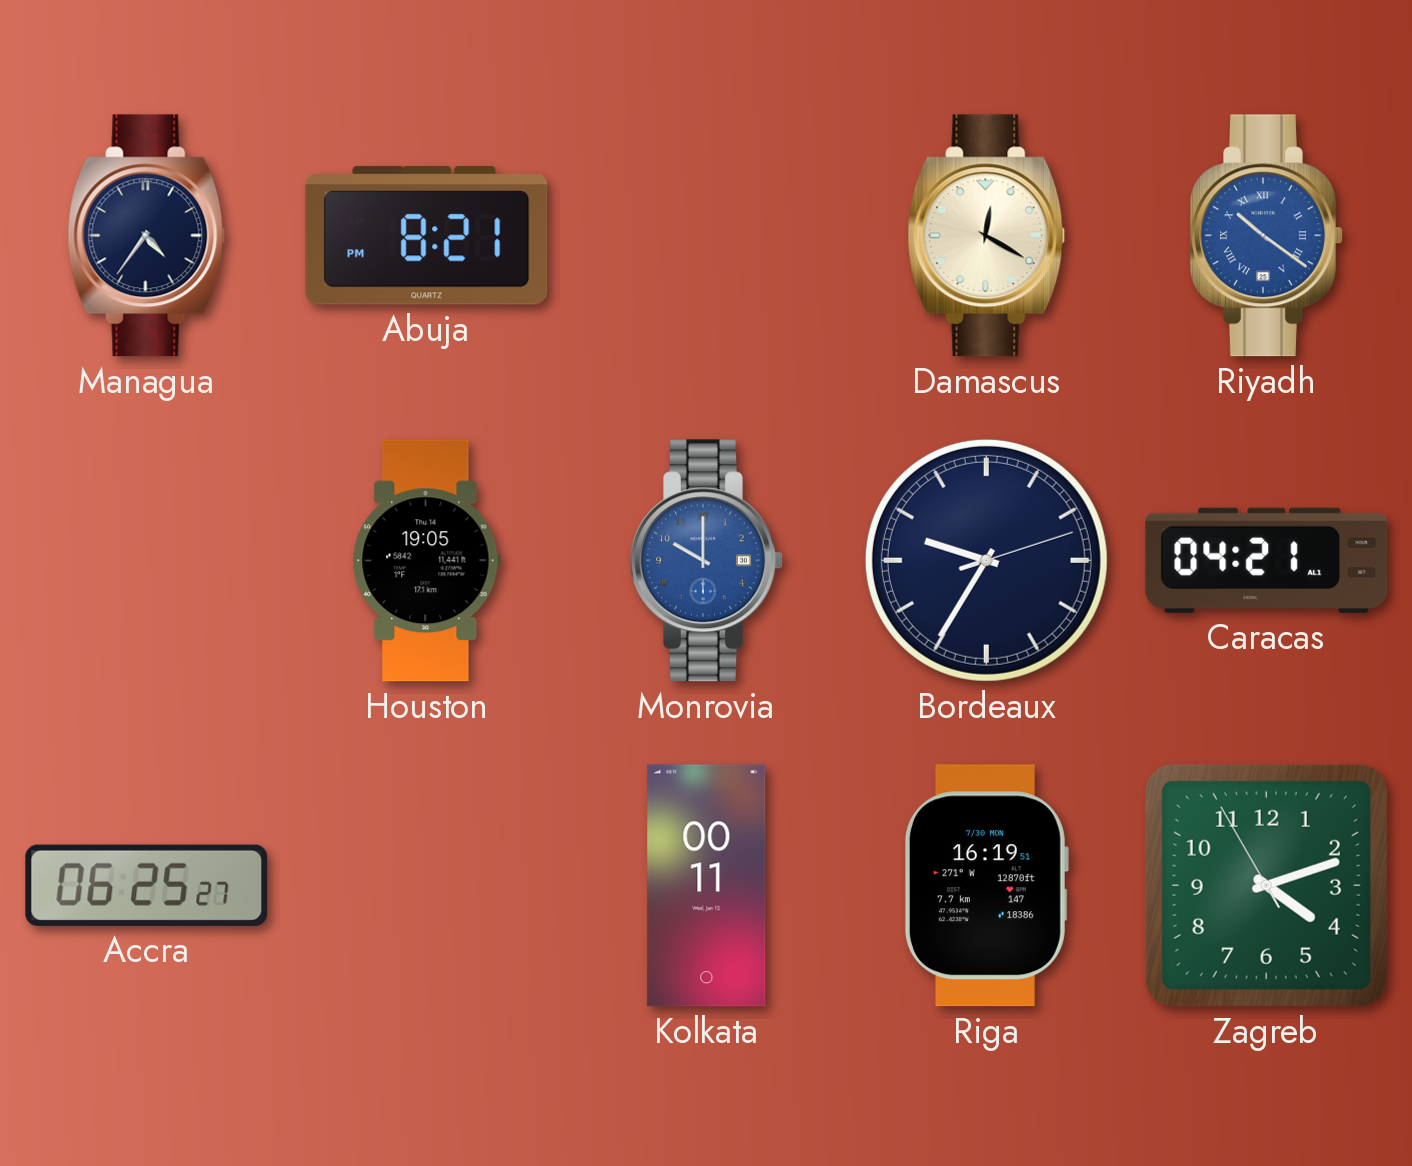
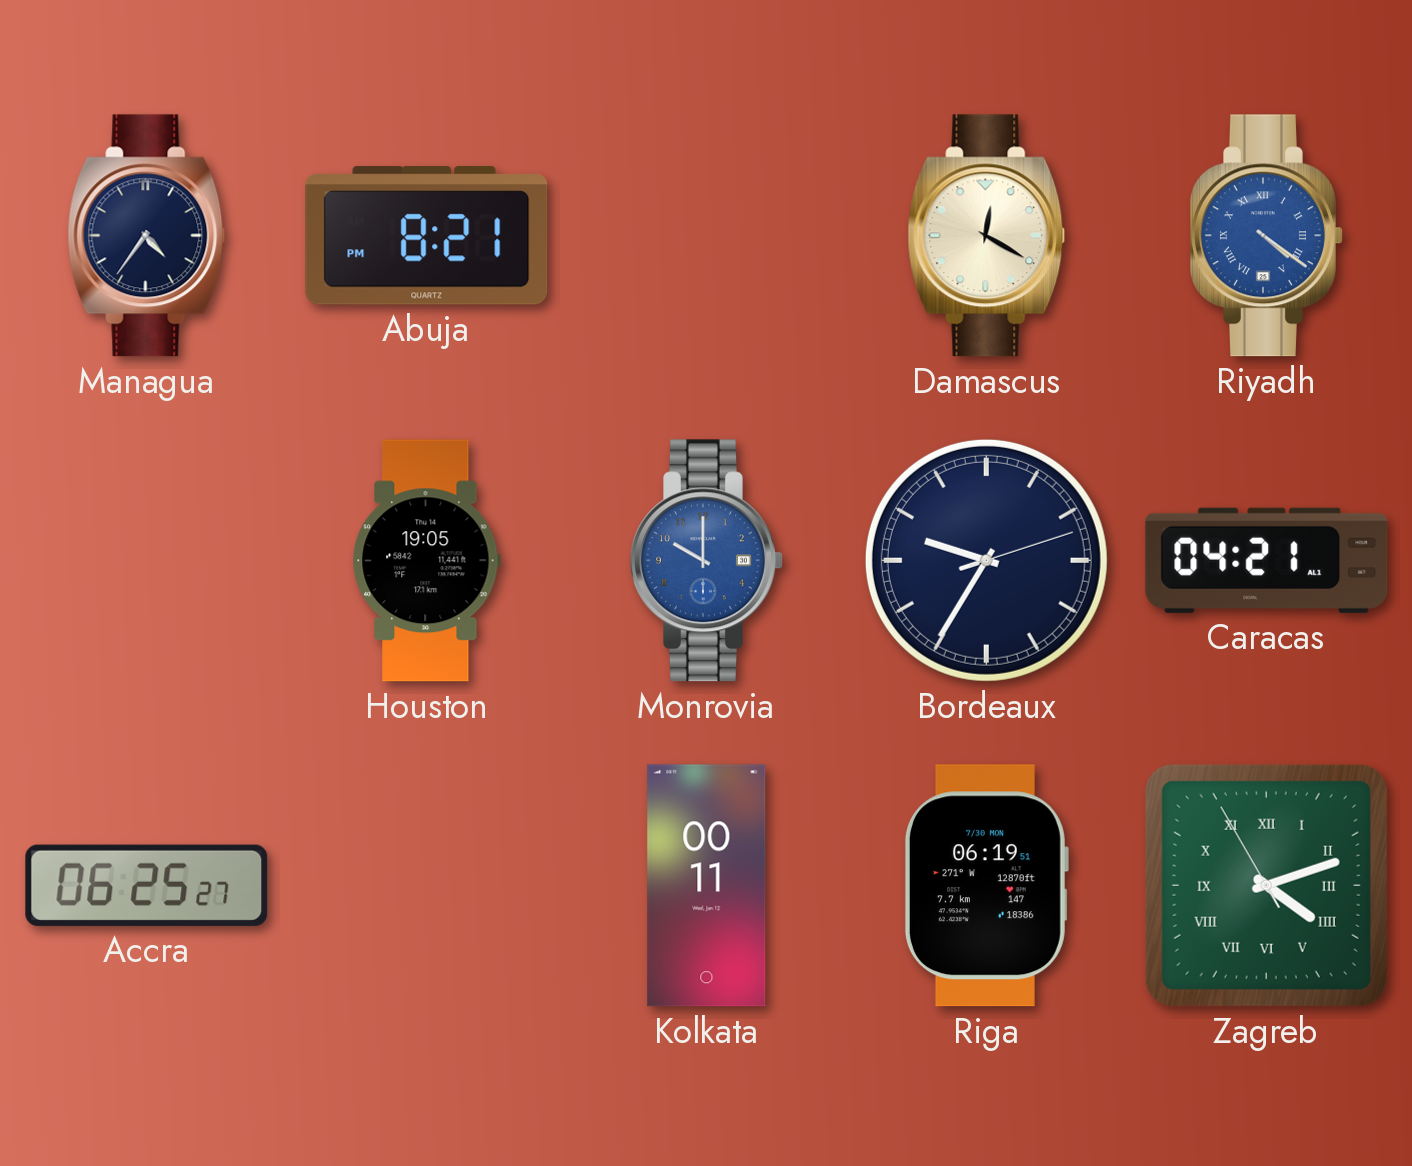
Riyadh: 10:21 -> 4:21
Riga: 16:19 -> 06:19
Zagreb numerals: Arabic -> Roman
